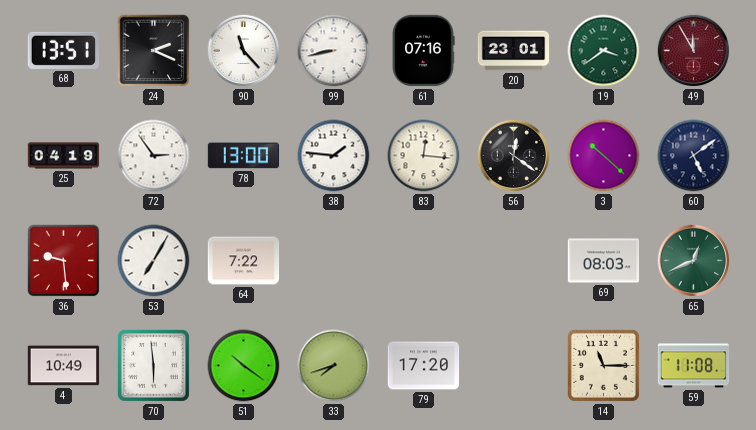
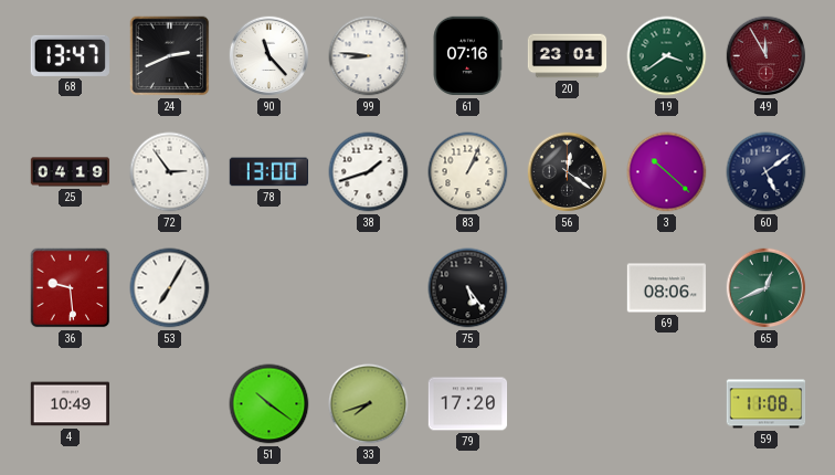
68: 13:51 -> 13:47
24: 2:19 -> 2:41
99: 8:43 -> 8:46
38: 1:46 -> 1:42
83: 12:16 -> 1:04
64: 7:22 -> none
75: none -> 5:24
69: 08:03 -> 08:06
70: 5:59 -> none
14: 11:15 -> none
